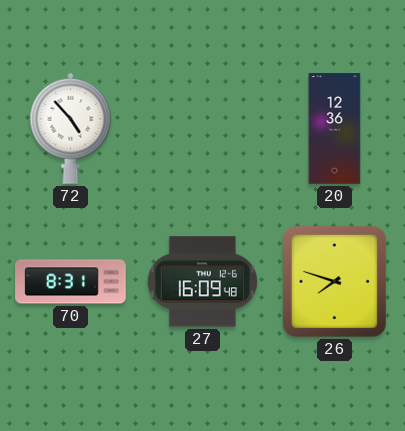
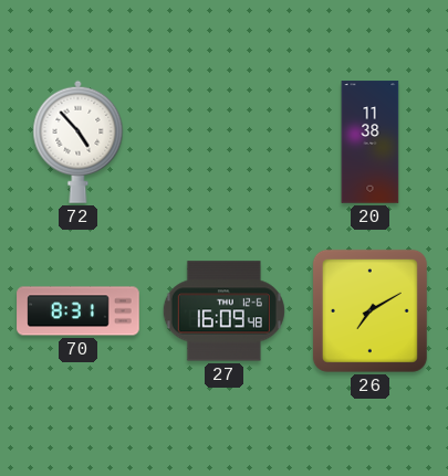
20: 12:36 -> 11:38
26: 7:48 -> 7:10
